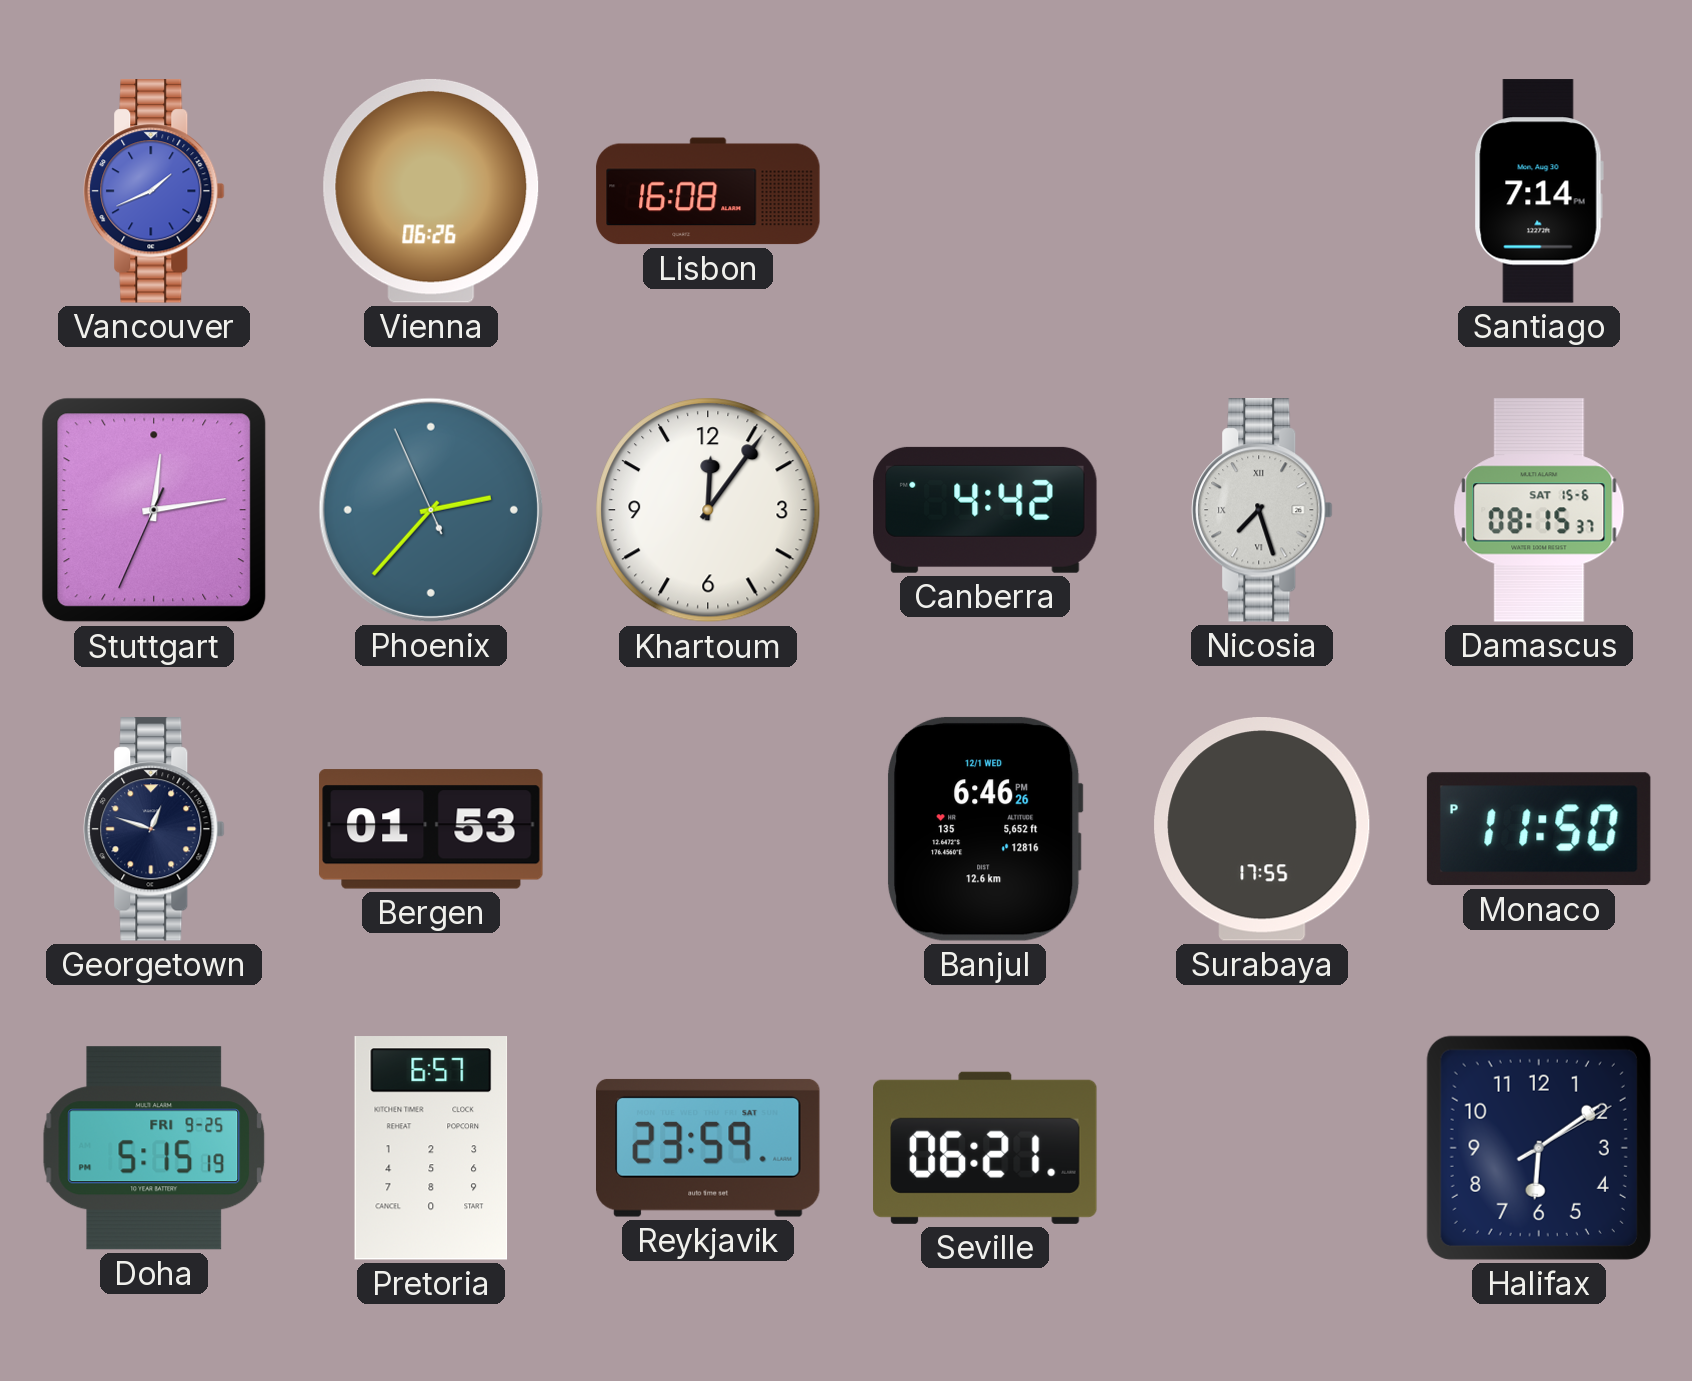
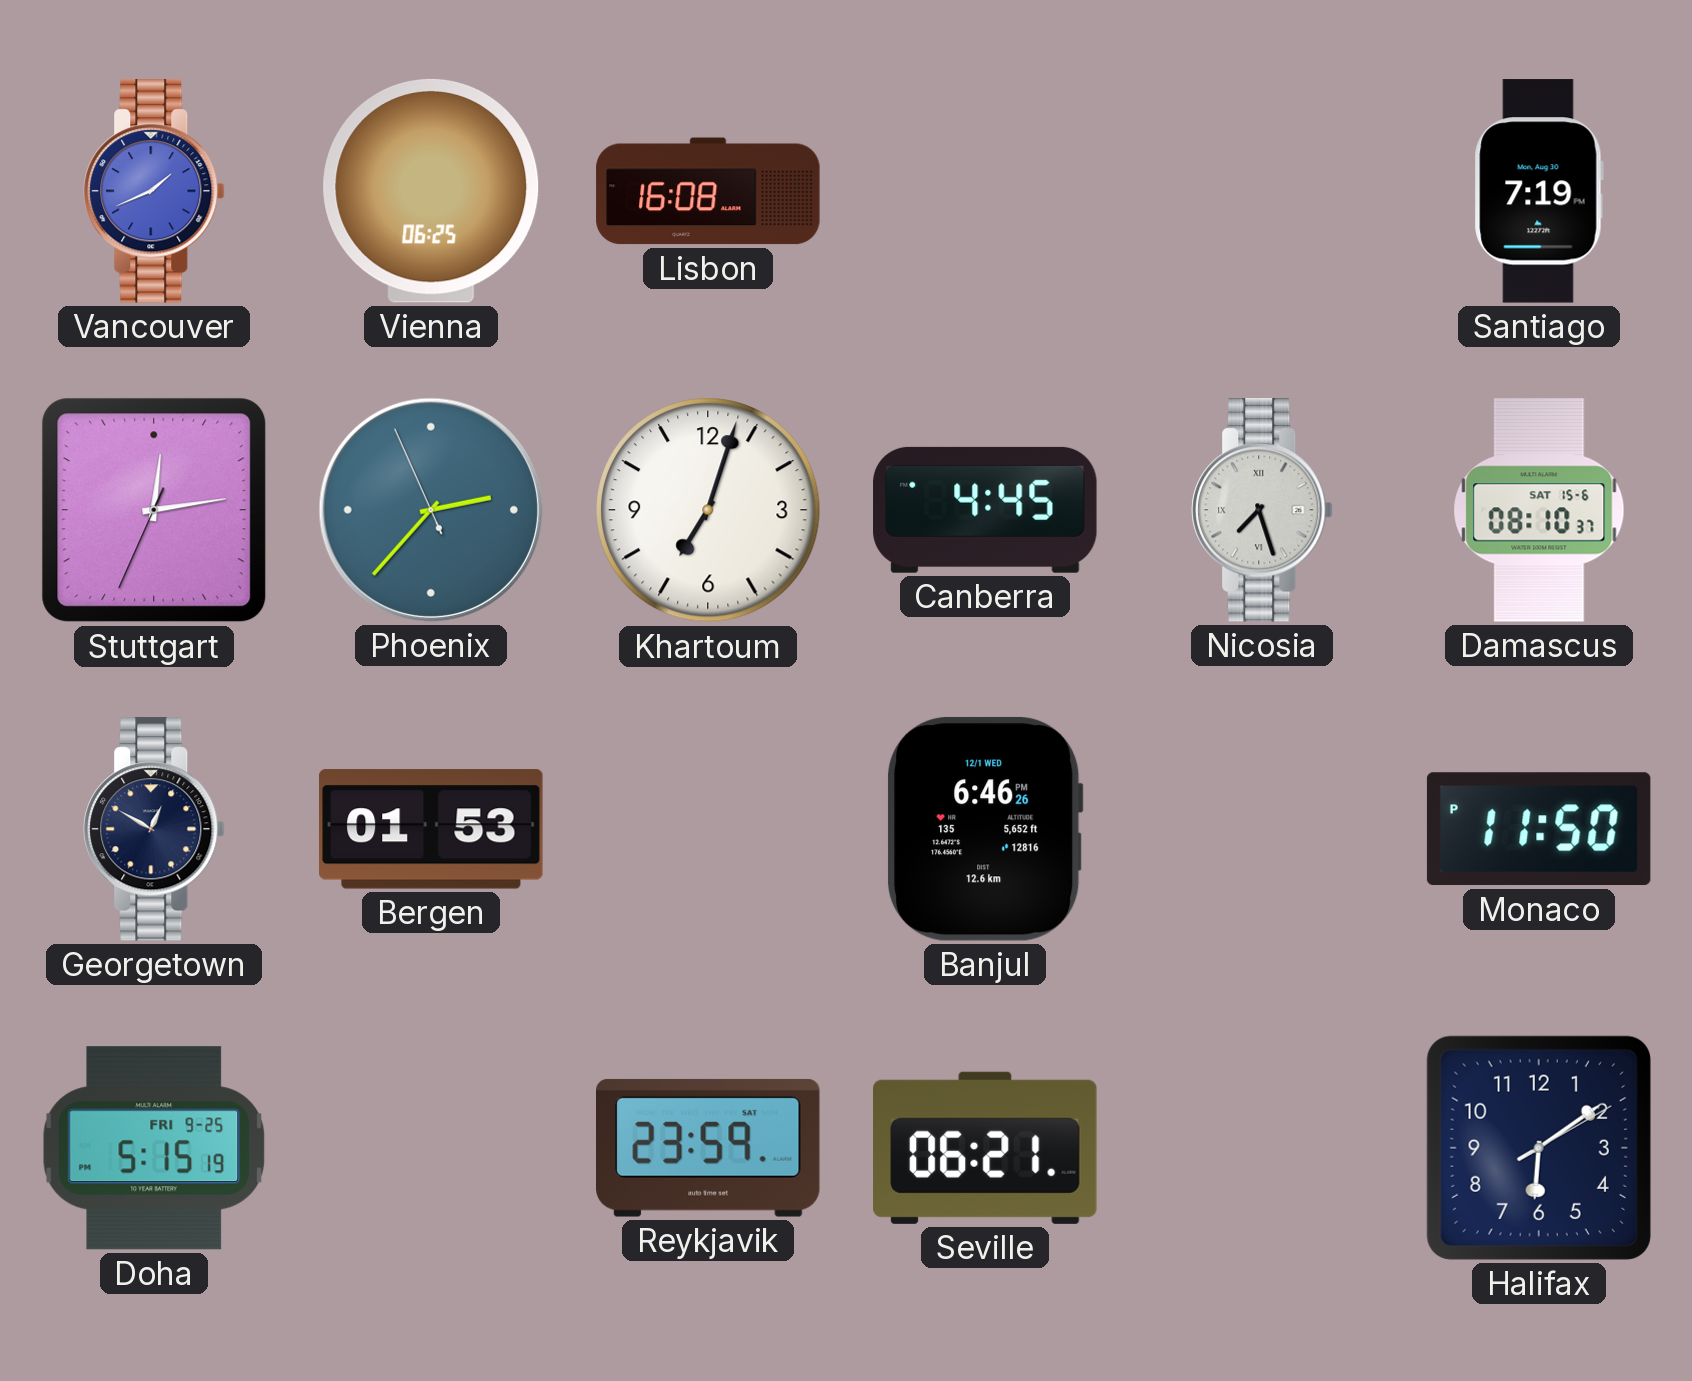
Vienna: 06:26 -> 06:25
Santiago: 7:14 -> 7:19
Khartoum: 12:06 -> 7:03
Canberra: 4:42 -> 4:45
Damascus: 08:15 -> 08:10
Georgetown: 12:48 -> 12:50
Surabaya: 17:55 -> none
Pretoria: 6:57 -> none
